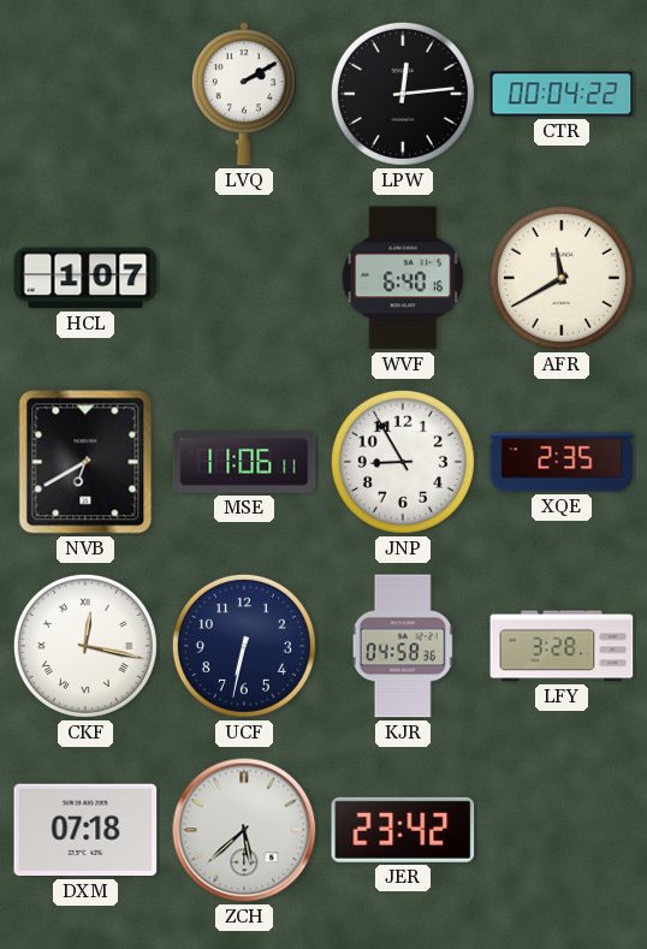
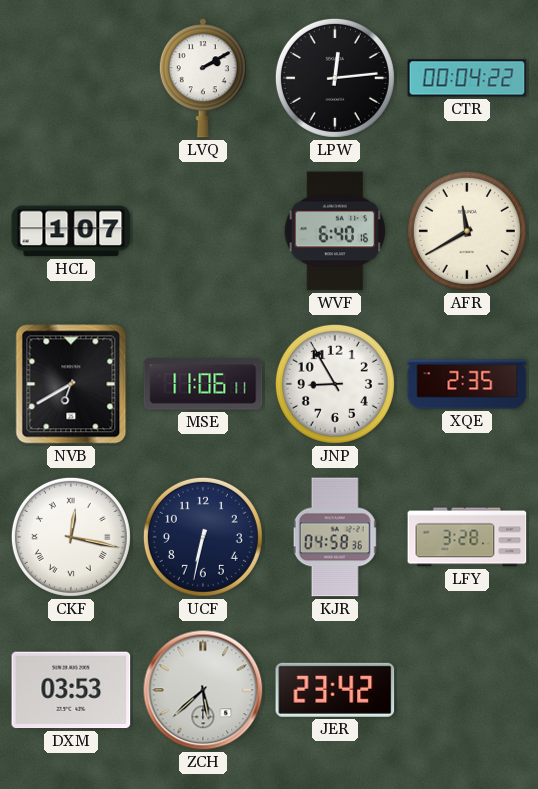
DXM: 07:18 -> 03:53
